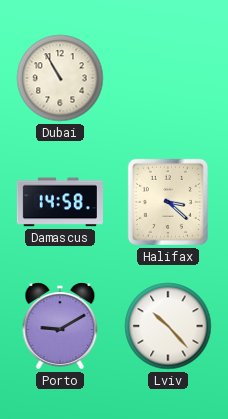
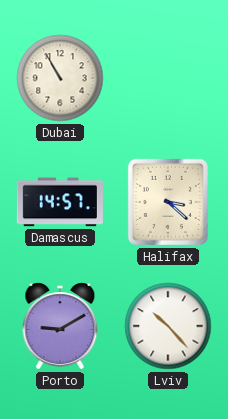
Damascus: 14:58 -> 14:57
